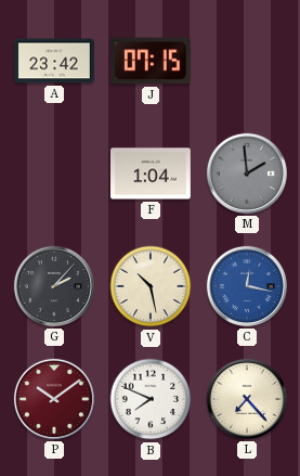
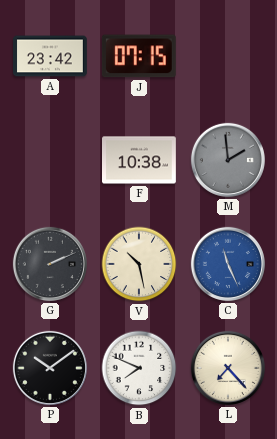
F: 1:04 -> 10:38
G: 2:07 -> 2:11
C: 12:17 -> 11:26
P dial: burgundy -> black
